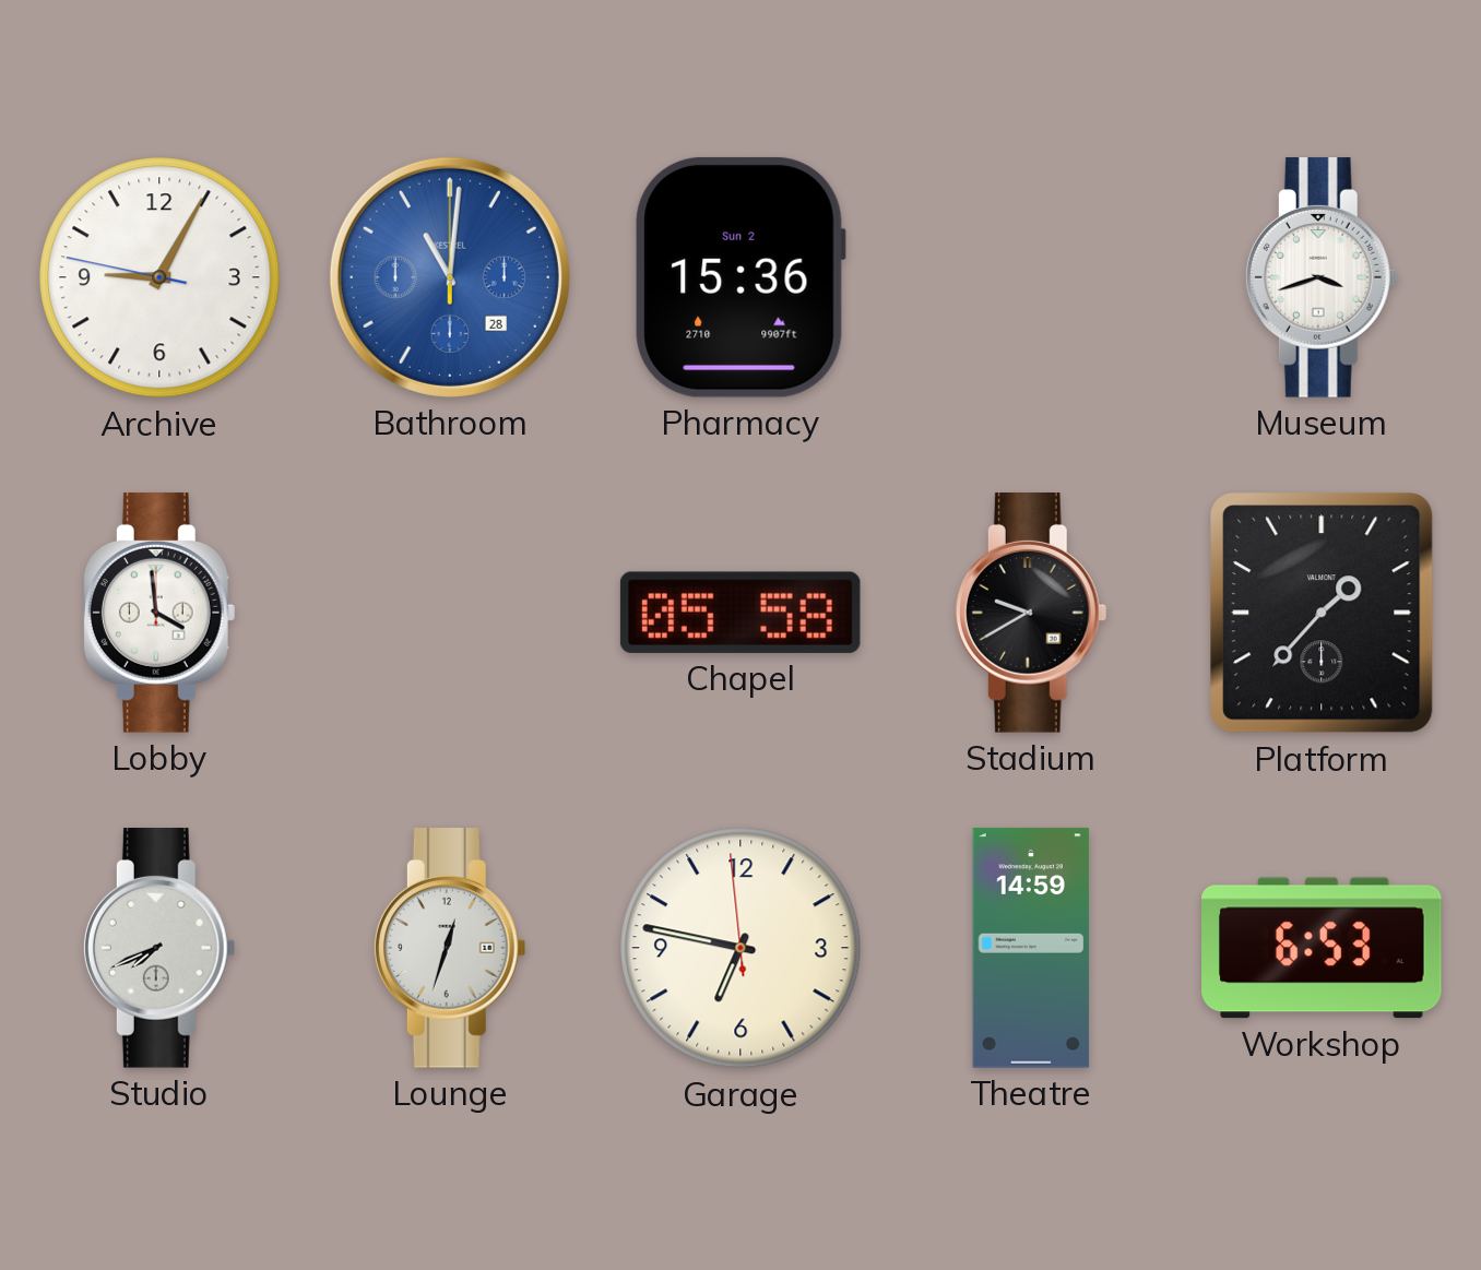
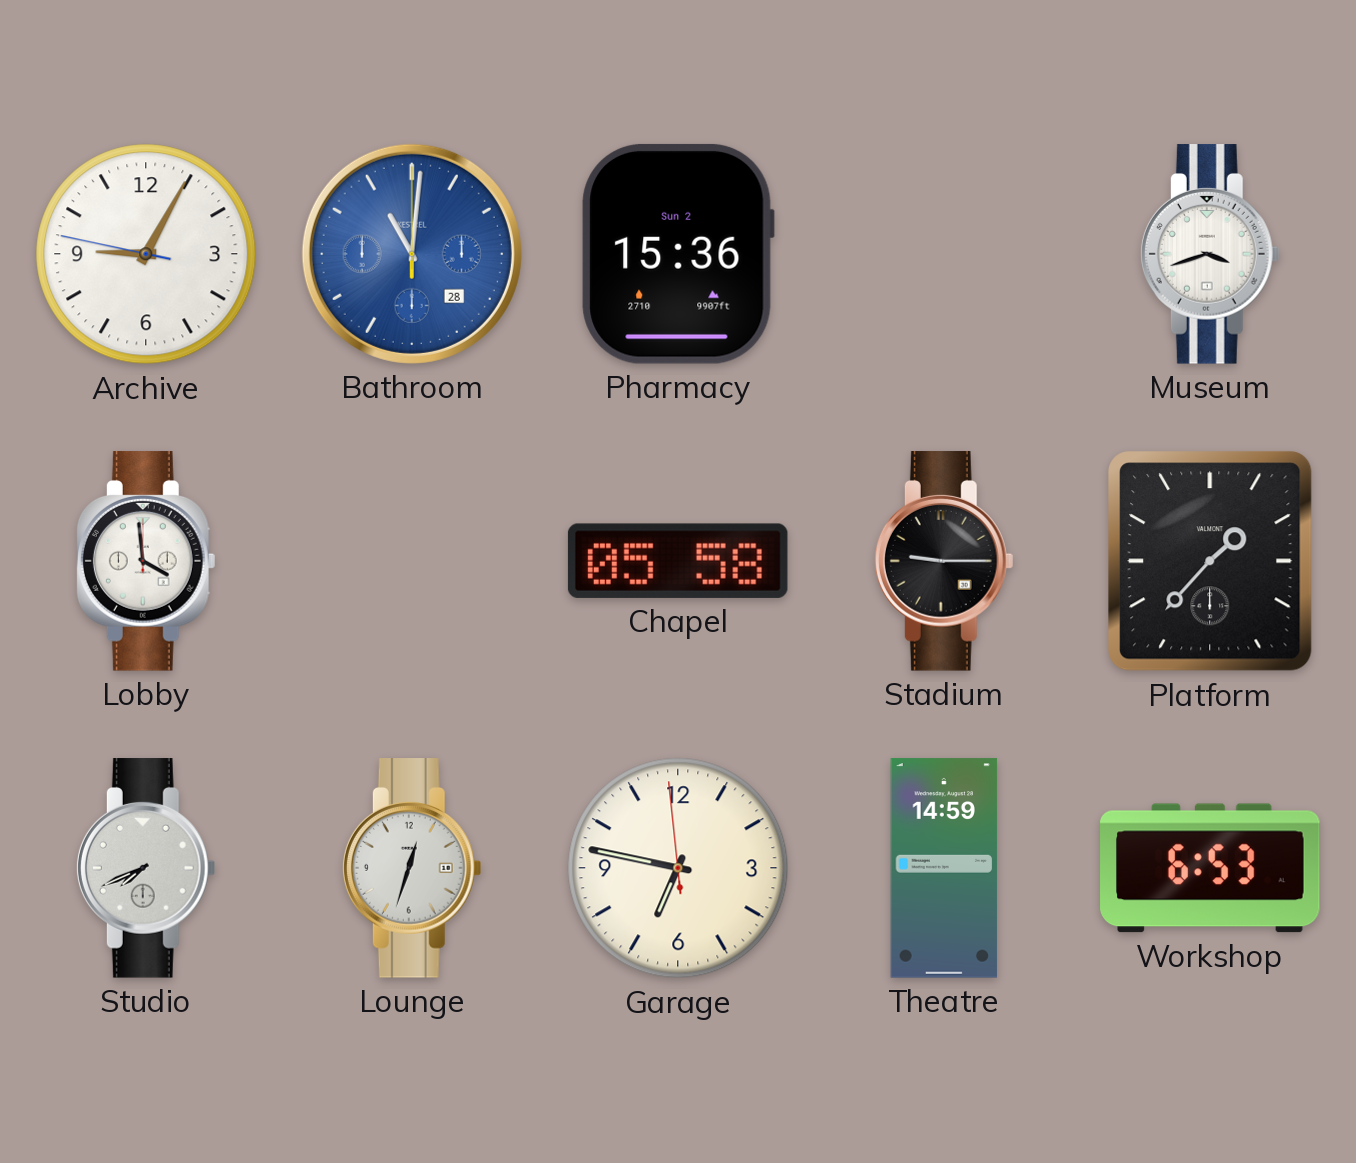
Stadium: 9:40 -> 9:15
